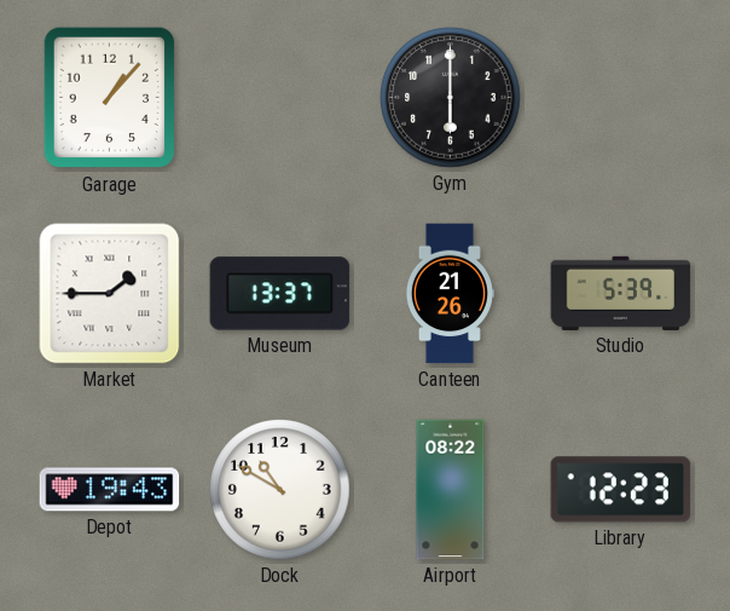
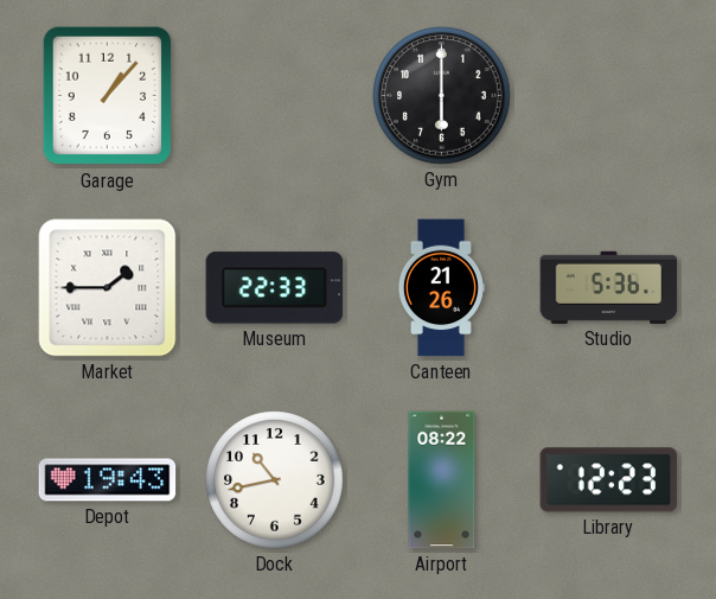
Museum: 13:37 -> 22:33
Studio: 5:39 -> 5:36
Dock: 10:50 -> 10:43
